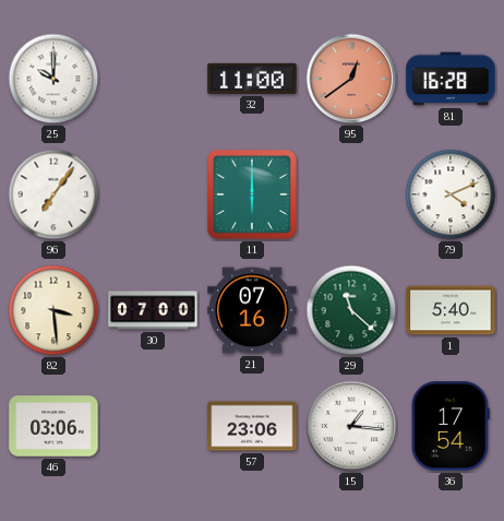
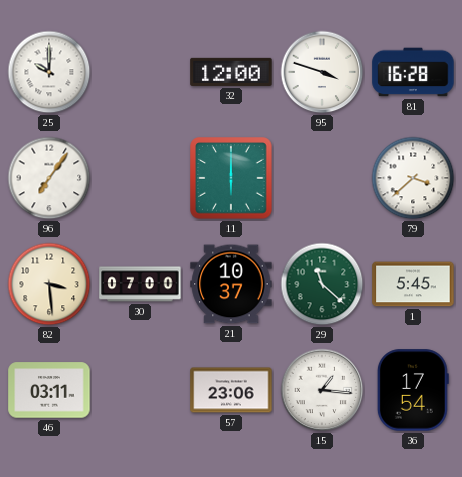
32: 11:00 -> 12:00
95: 12:39 -> 3:48
95 dial: salmon -> white
79: 4:11 -> 3:38
21: 07:16 -> 10:37
1: 5:40 -> 5:45
46: 03:06 -> 03:11
